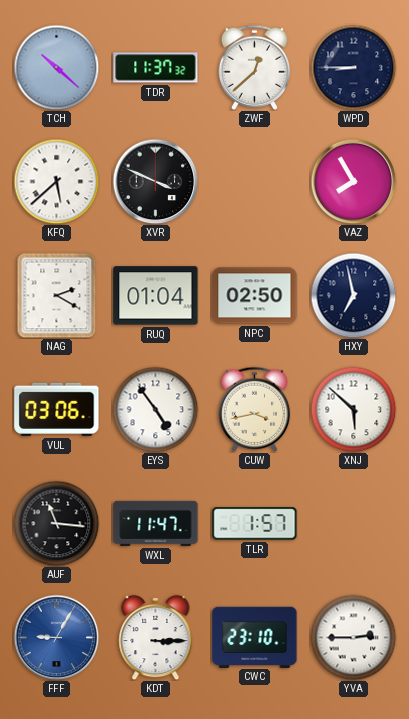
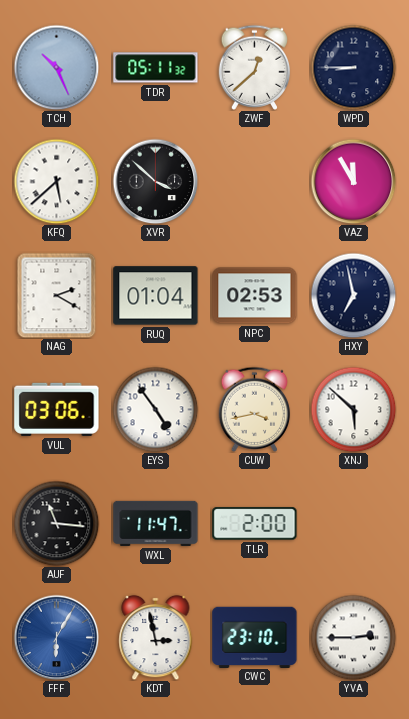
TCH: 10:22 -> 10:26
TDR: 11:37 -> 05:11
XVR: 3:49 -> 3:52
VAZ: 7:55 -> 11:55
NPC: 02:50 -> 02:53
TLR: 1:57 -> 2:00
FFF: 9:05 -> 6:05
KDT: 3:15 -> 2:58
